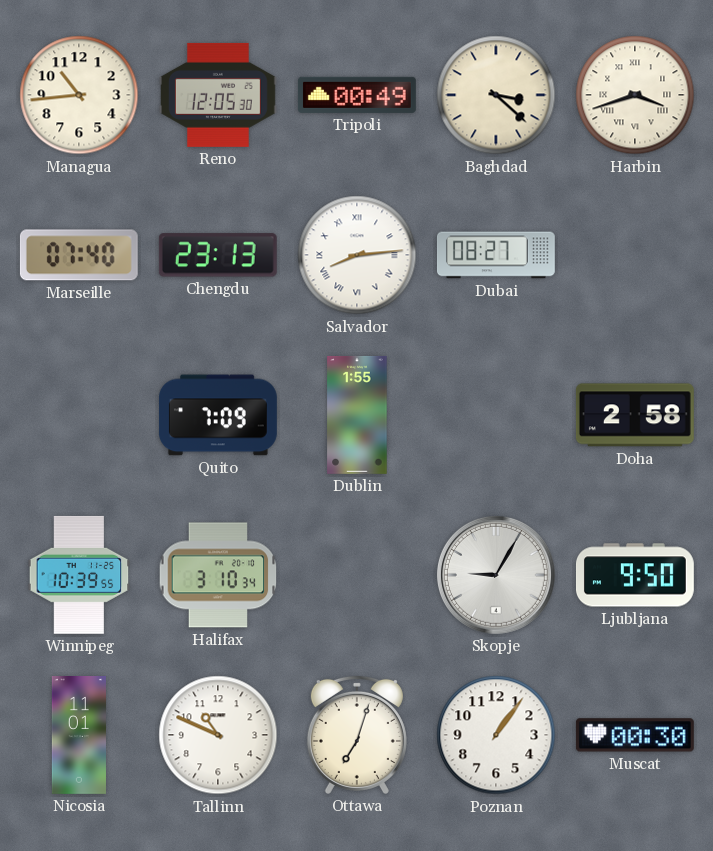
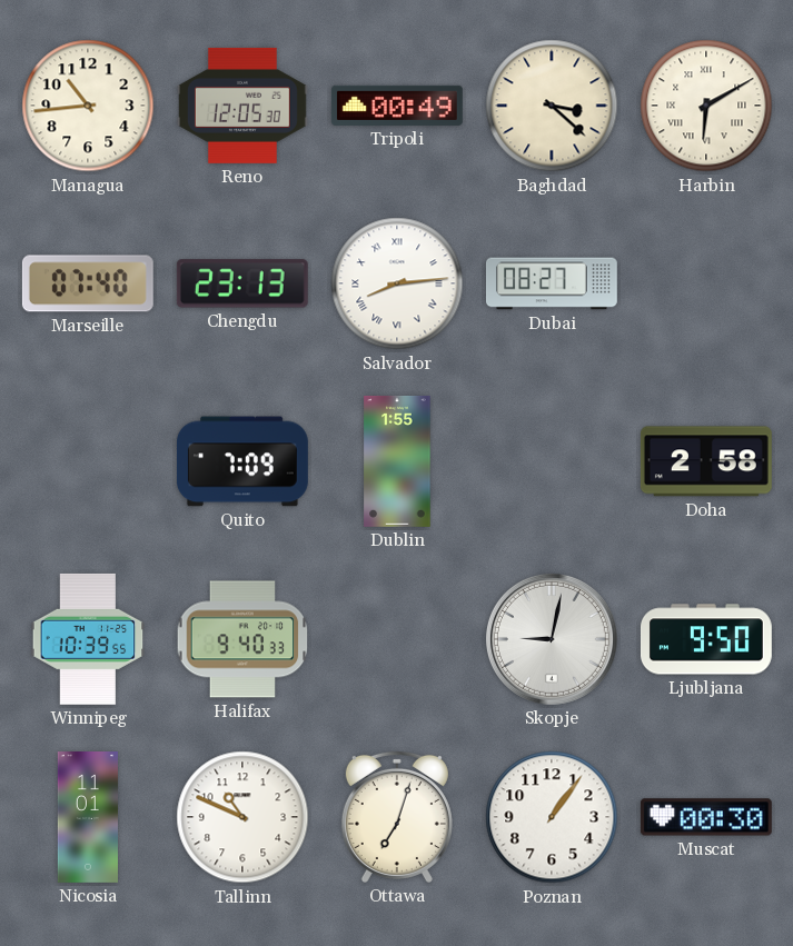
Harbin: 3:42 -> 6:10
Halifax: 3:10 -> 9:40
Skopje: 9:05 -> 9:02
